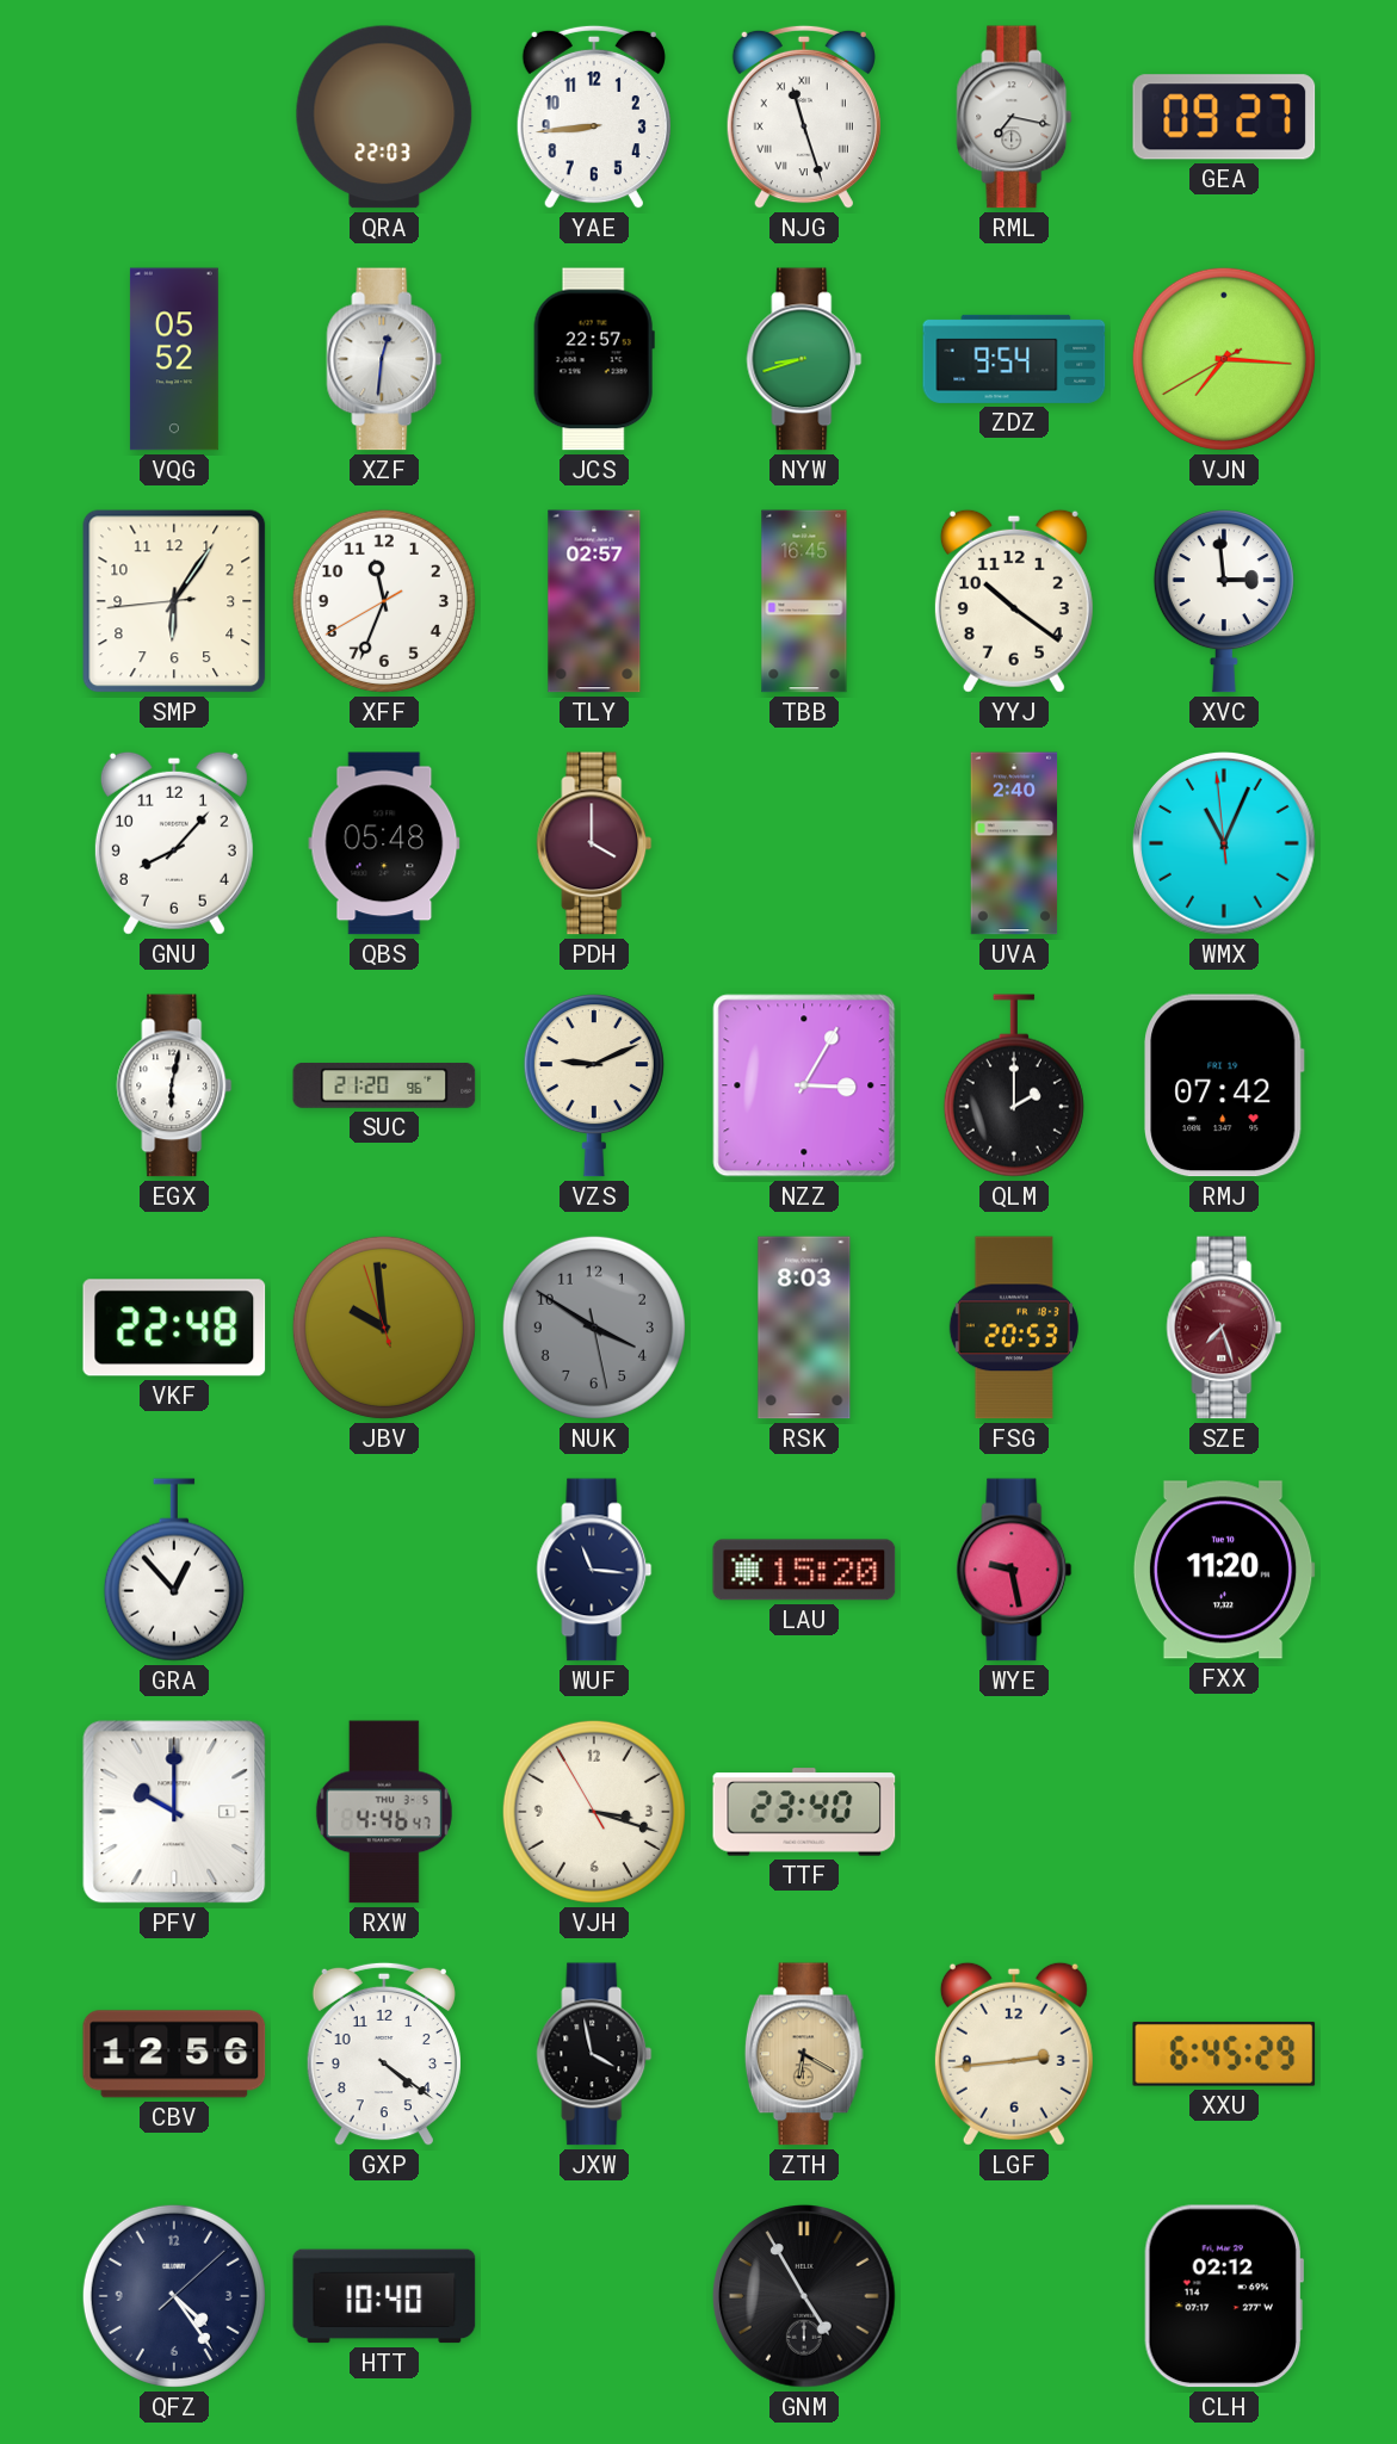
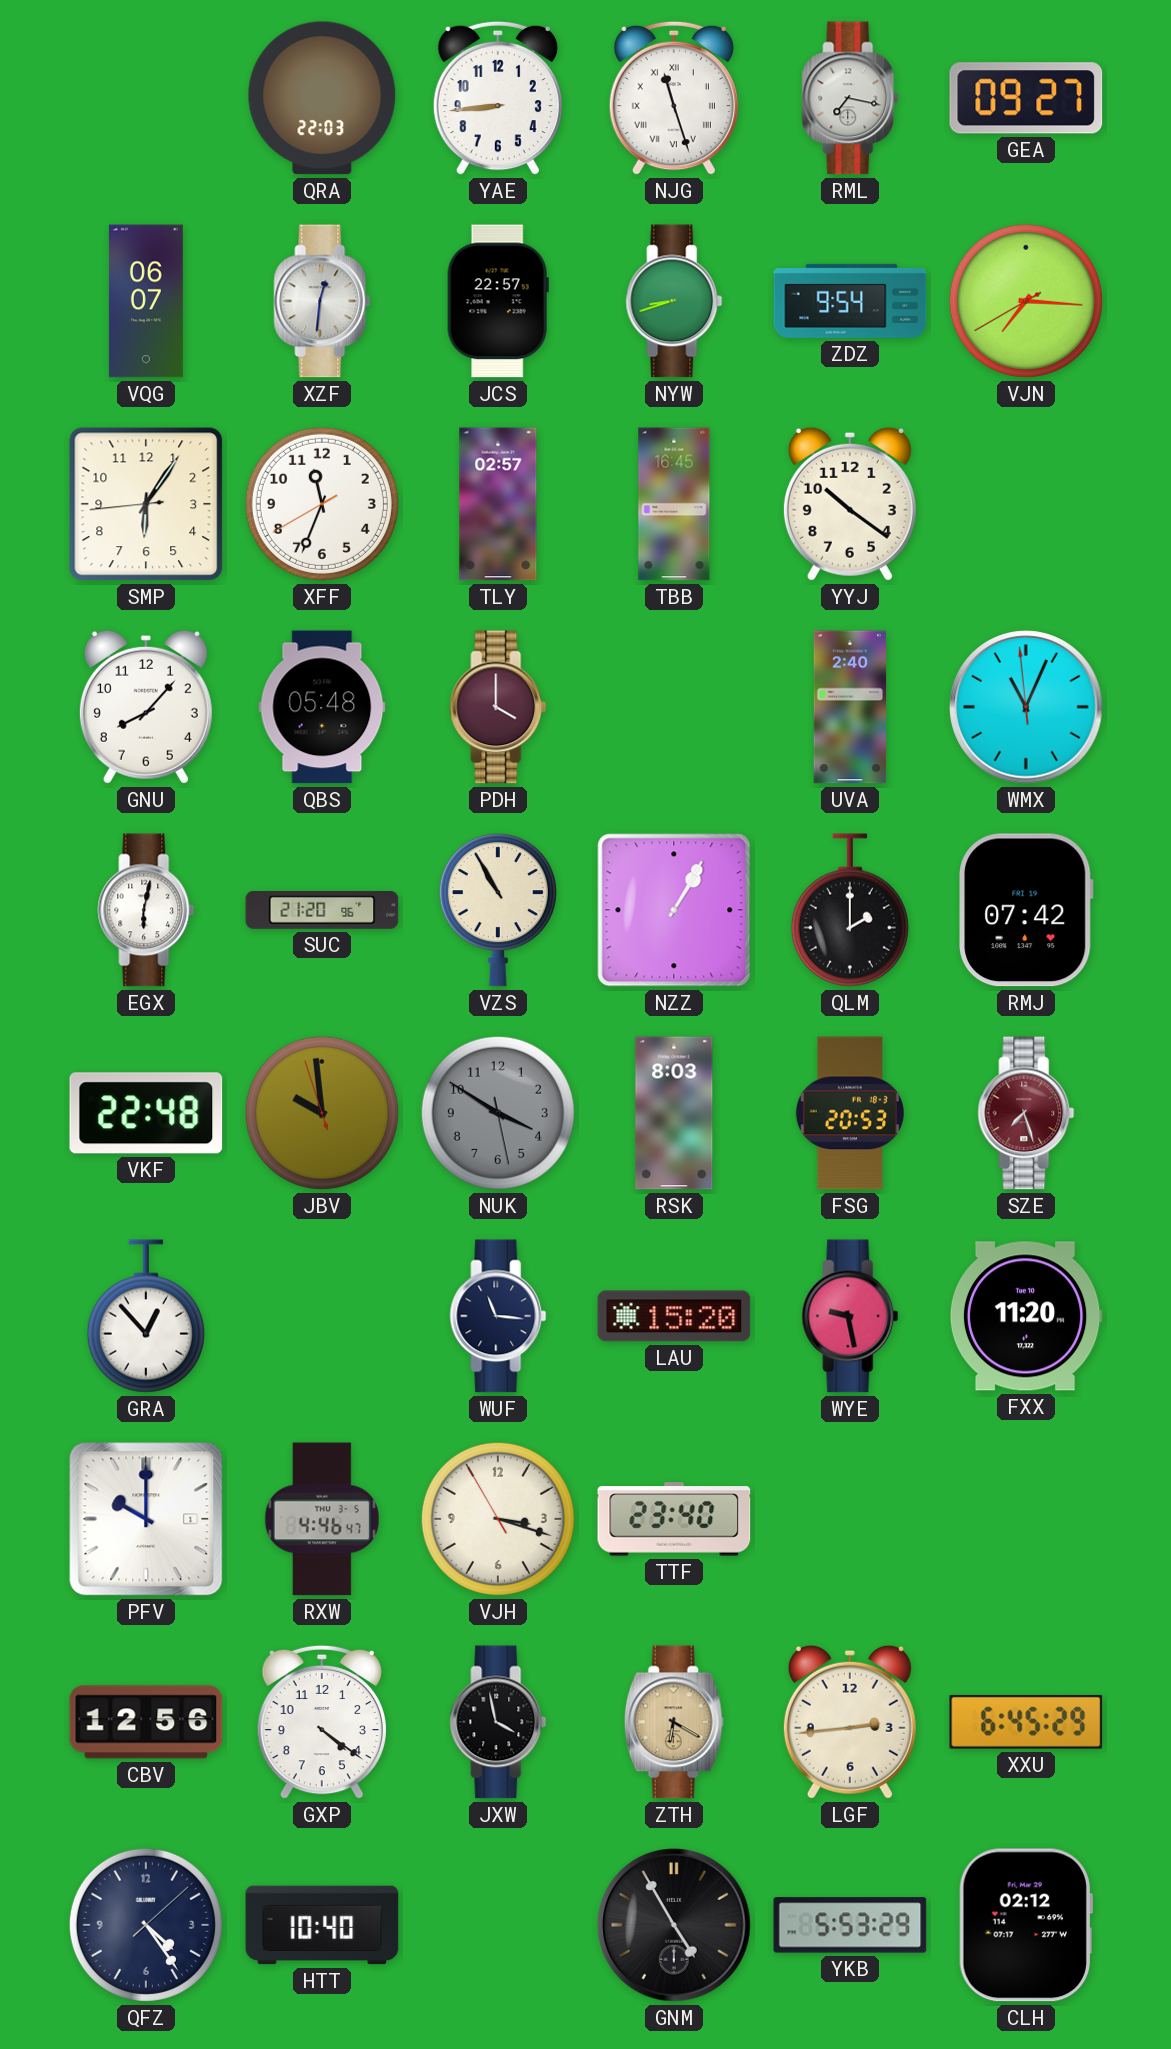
VQG: 05:52 -> 06:07
XVC: 2:59 -> none
VZS: 9:11 -> 10:55
NZZ: 3:05 -> 1:05
YKB: none -> 5:53
